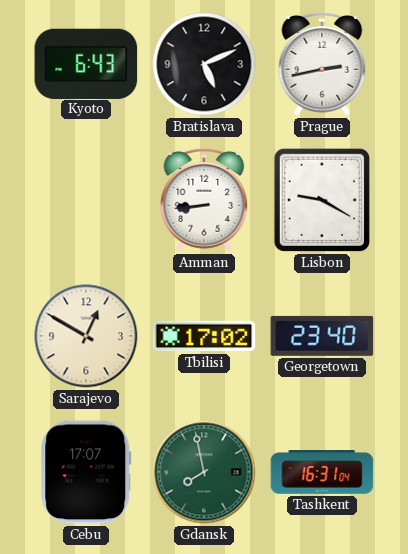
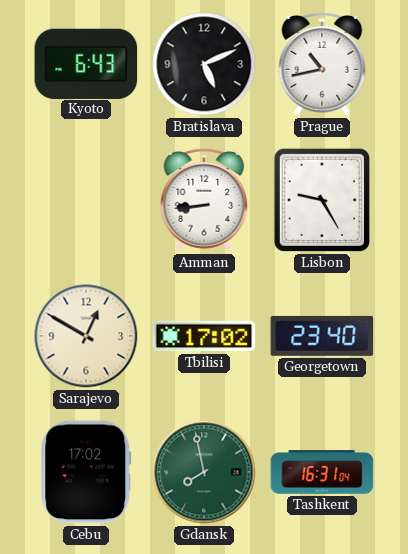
Prague: 2:43 -> 10:43
Lisbon: 9:20 -> 9:25
Cebu: 17:07 -> 17:02
